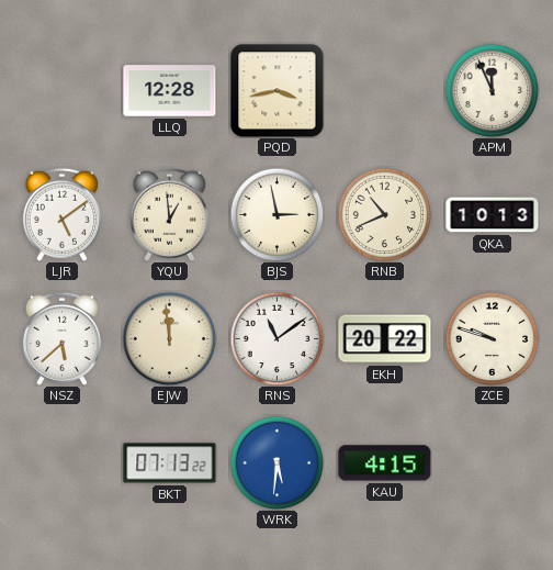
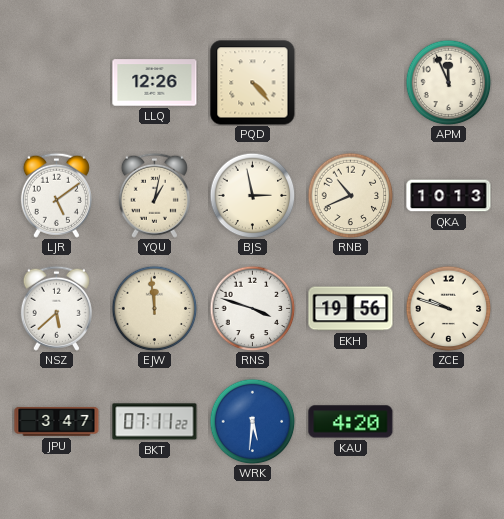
LLQ: 12:28 -> 12:26
PQD: 3:43 -> 4:23
YQU: 12:59 -> 1:02
RNS: 11:09 -> 3:48
EKH: 20:22 -> 19:56
JPU: none -> 3:47
BKT: 07:13 -> 07:11
KAU: 4:15 -> 4:20
